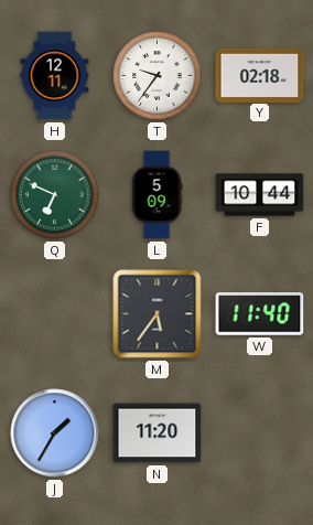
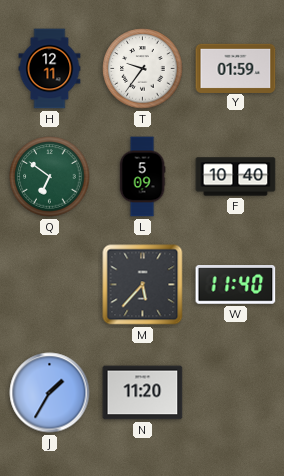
Y: 02:18 -> 01:59
Q: 6:49 -> 6:51
F: 10:44 -> 10:40
M: 5:36 -> 5:37
